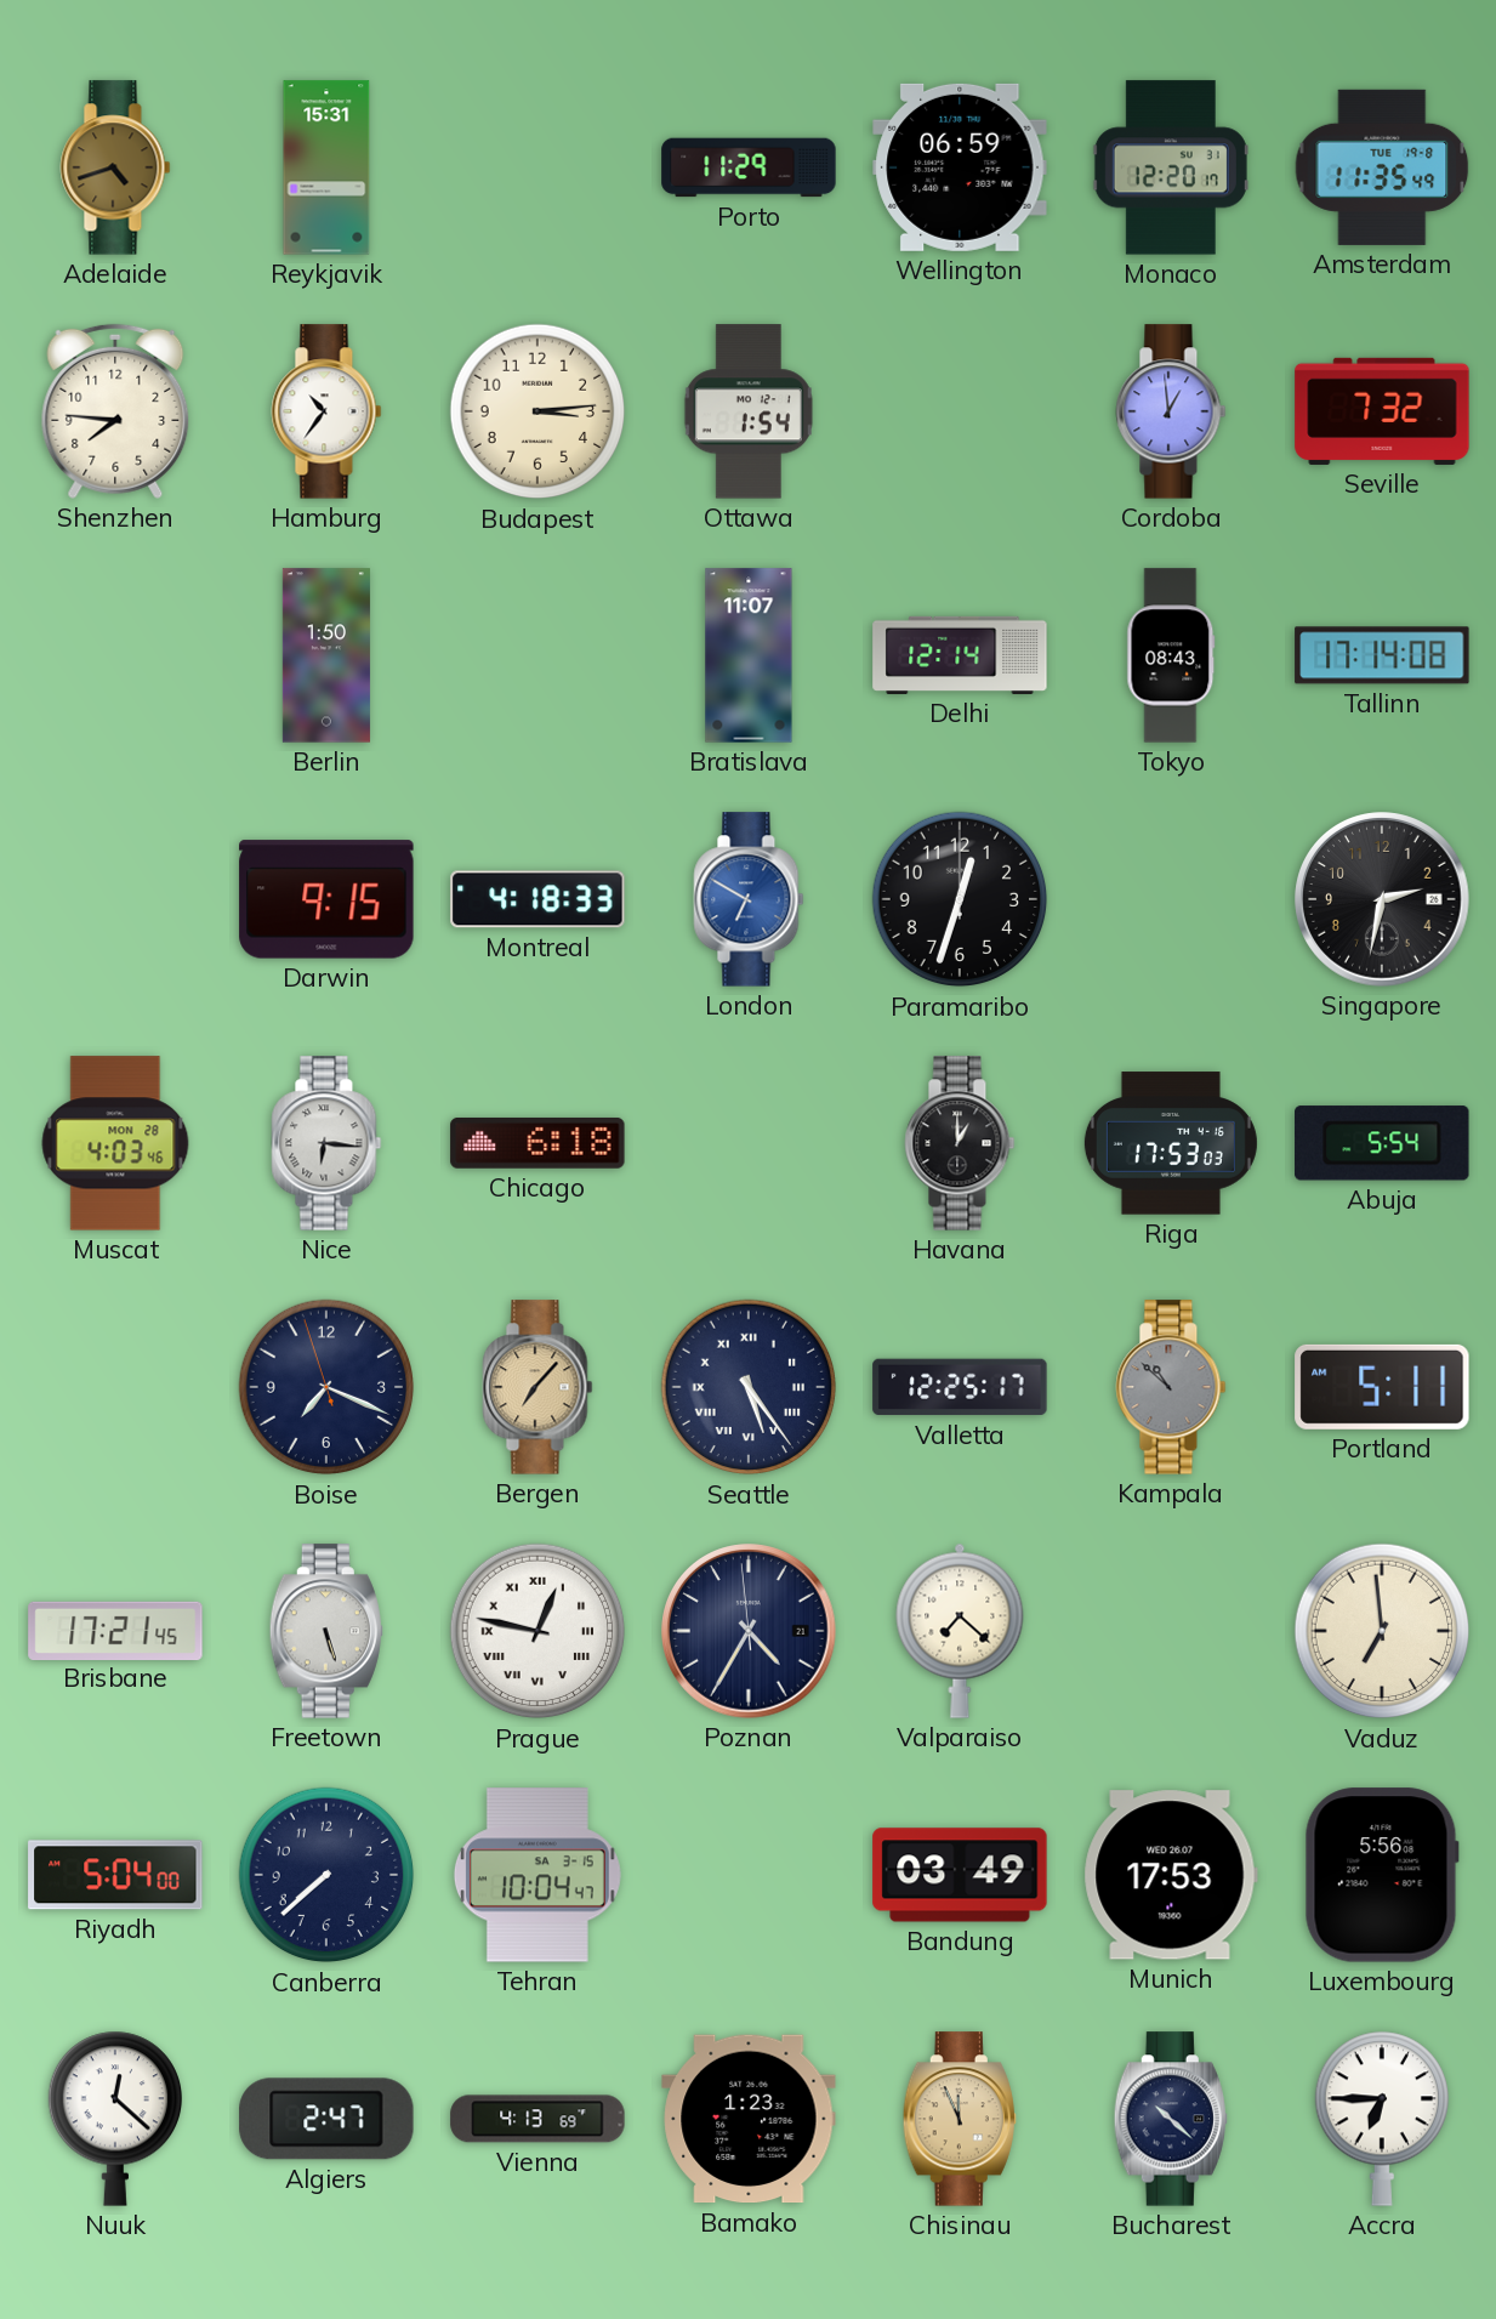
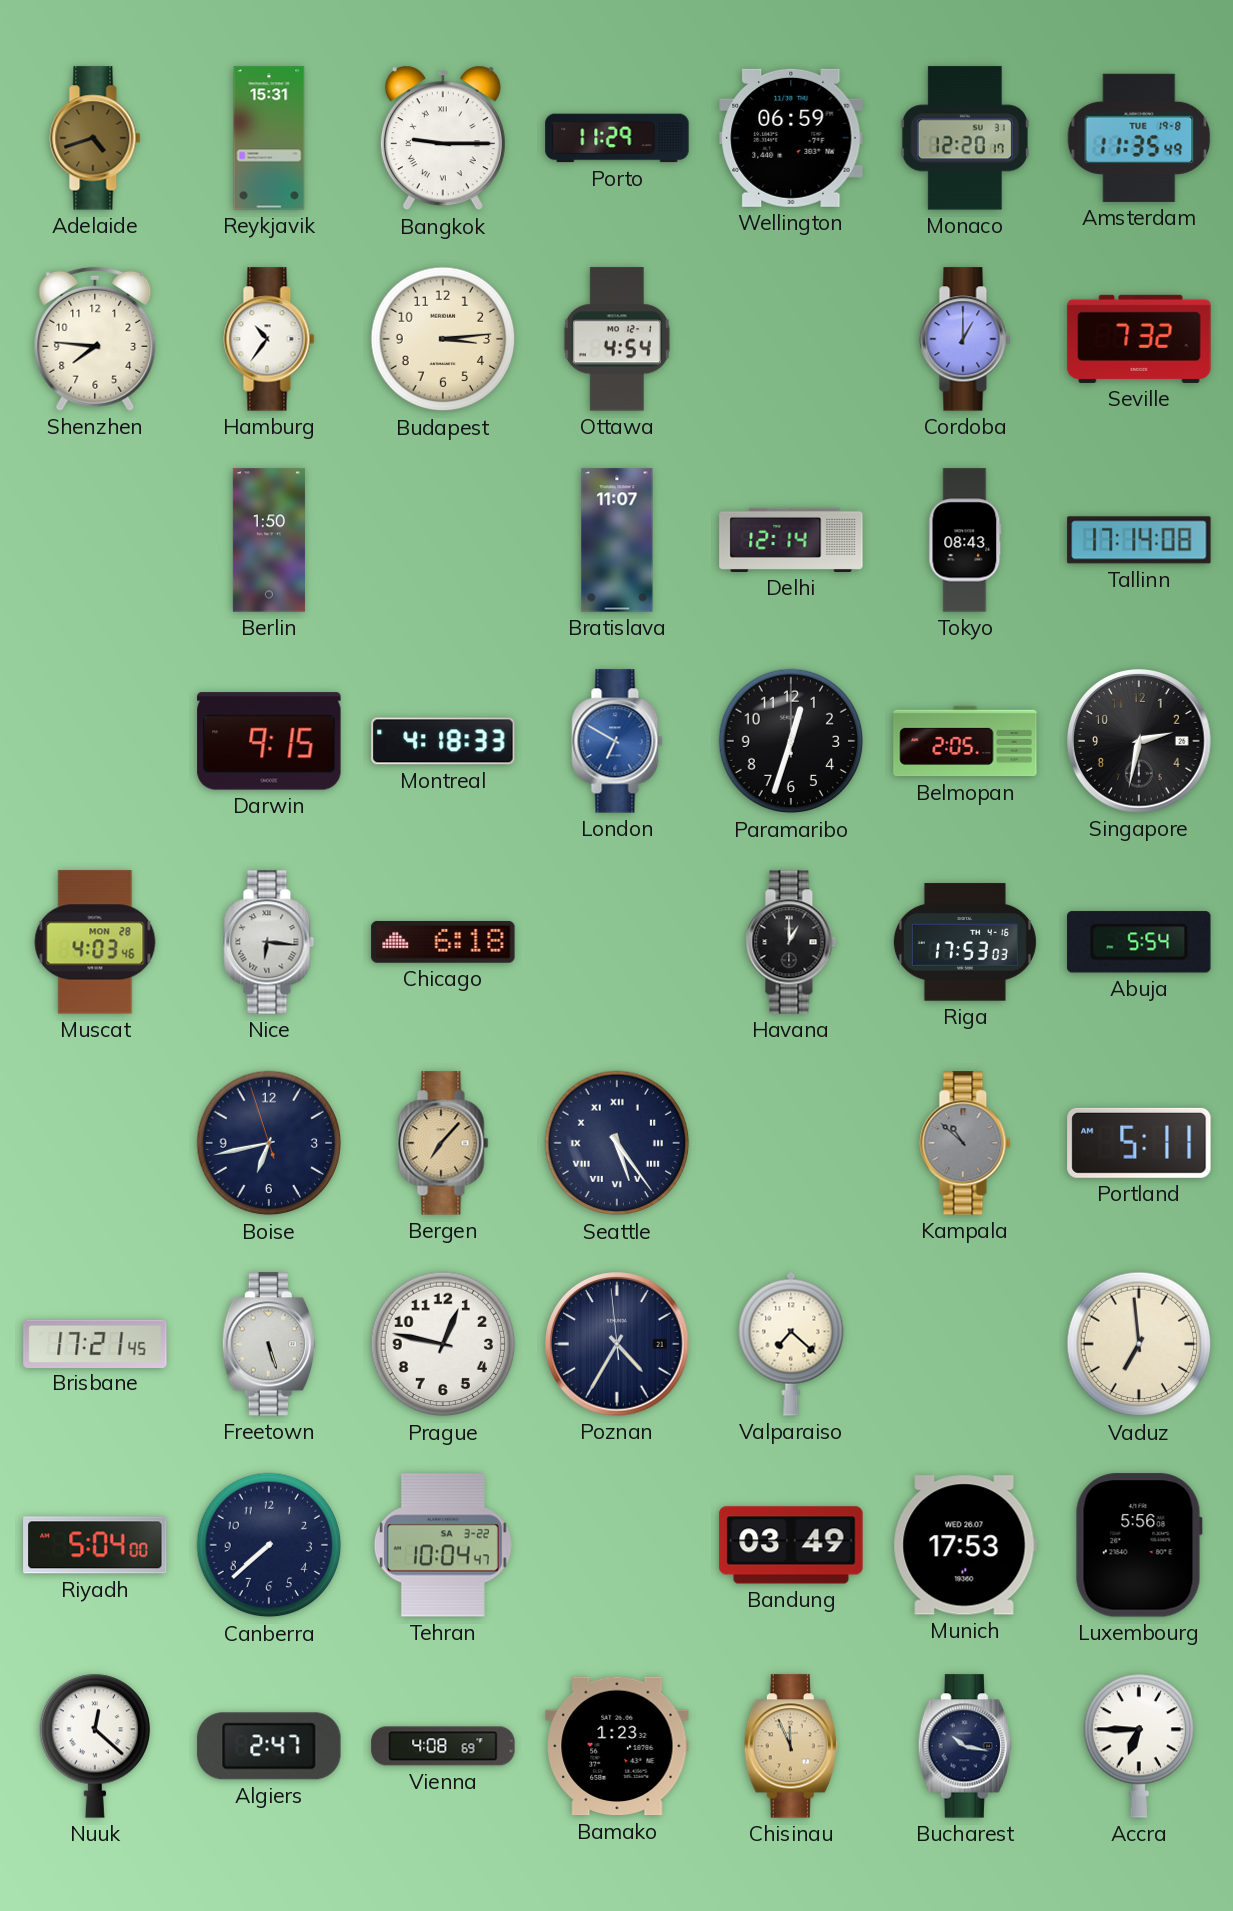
Bangkok: none -> 9:15
Ottawa: 1:54 -> 4:54
Cordoba: 12:59 -> 1:00
Belmopan: none -> 2:05
Boise: 7:18 -> 6:42
Valletta: 12:25 -> none
Prague numerals: Roman -> Arabic
Tehran date: SA 3-15 -> SA 3-22
Vienna: 4:13 -> 4:08
Bucharest: 10:22 -> 10:17
